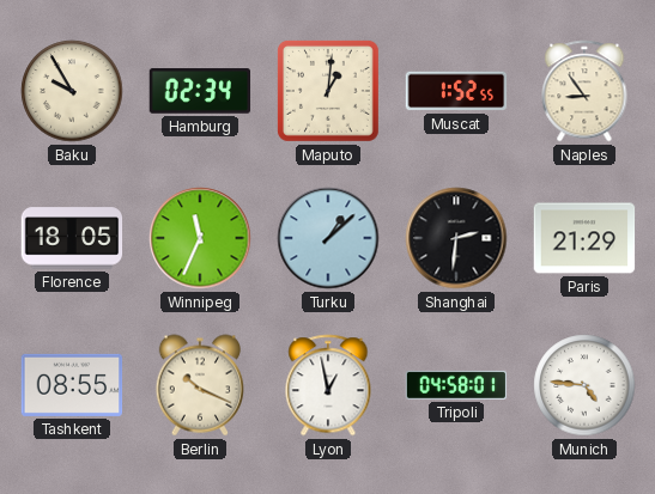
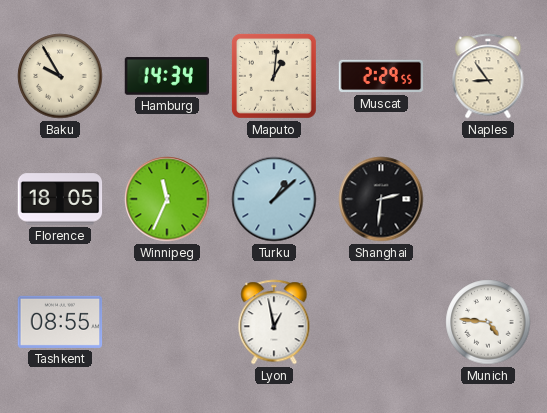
Hamburg: 02:34 -> 14:34
Muscat: 1:52 -> 2:29
Paris: 21:29 -> none
Berlin: 10:19 -> none
Tripoli: 04:58 -> none
